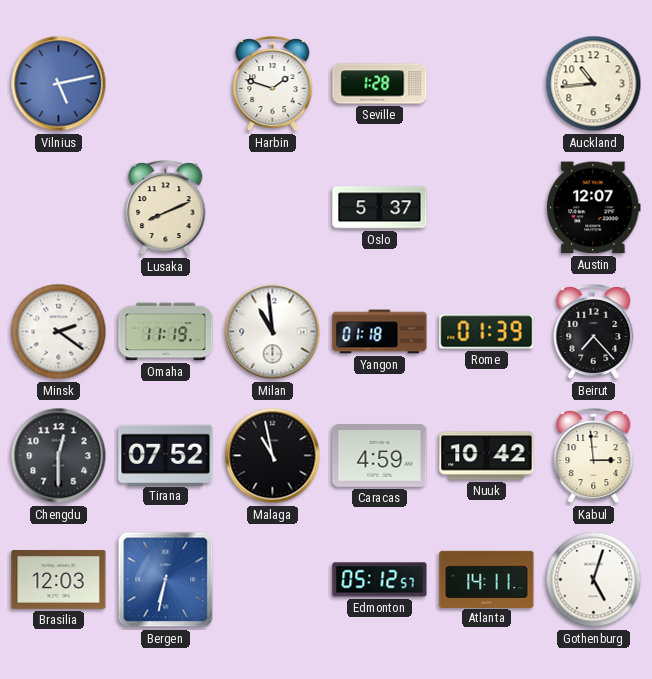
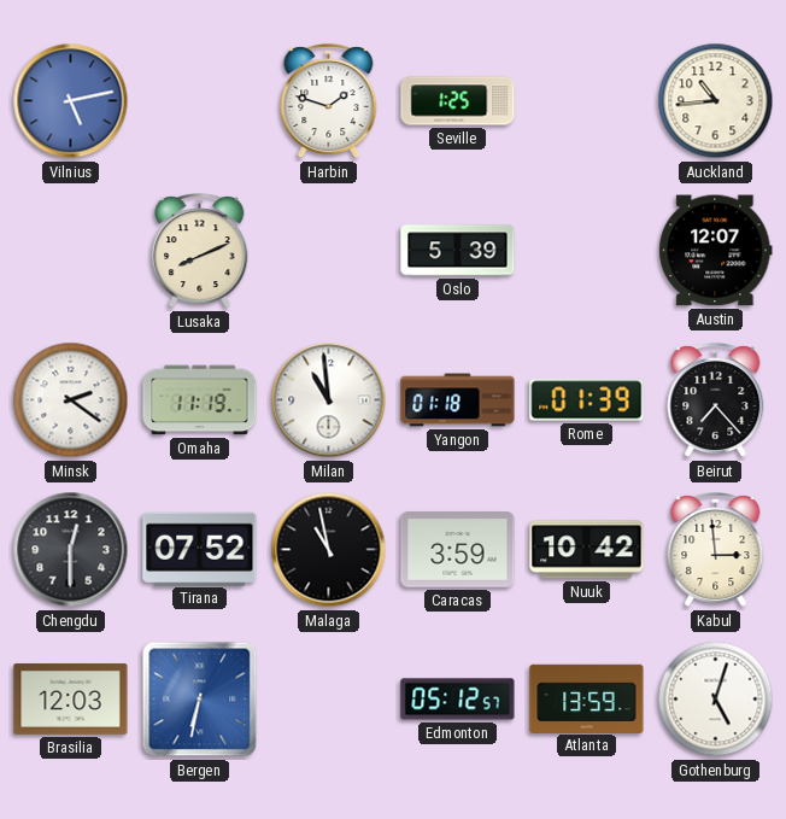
Seville: 1:28 -> 1:25
Oslo: 5:37 -> 5:39
Caracas: 4:59 -> 3:59
Atlanta: 14:11 -> 13:59
